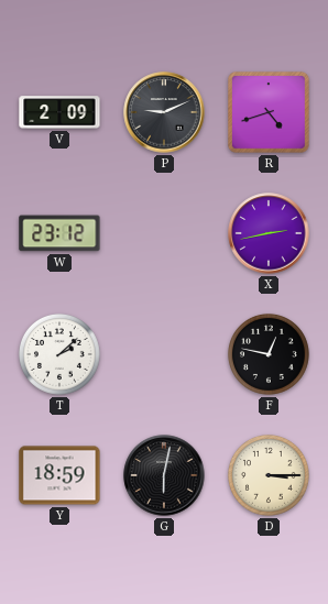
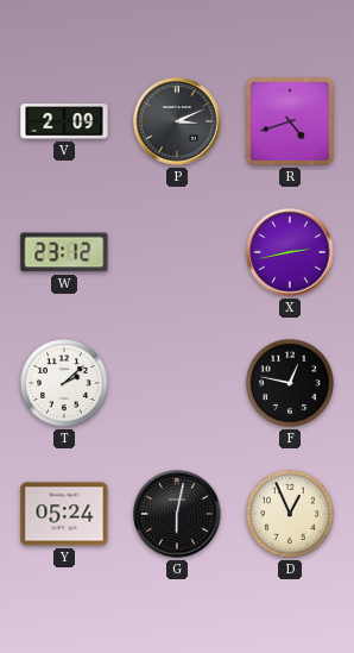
P: 9:11 -> 3:11
Y: 18:59 -> 05:24
D: 3:15 -> 12:56
